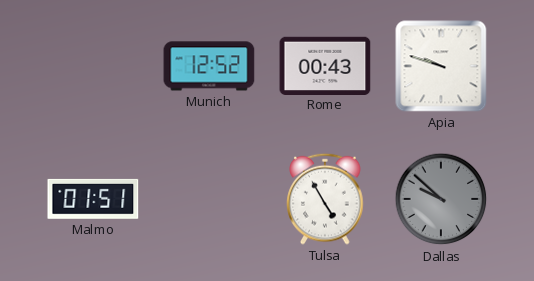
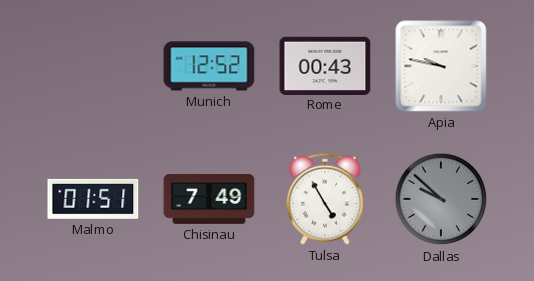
Apia: 9:48 -> 9:47
Chisinau: none -> 7:49
